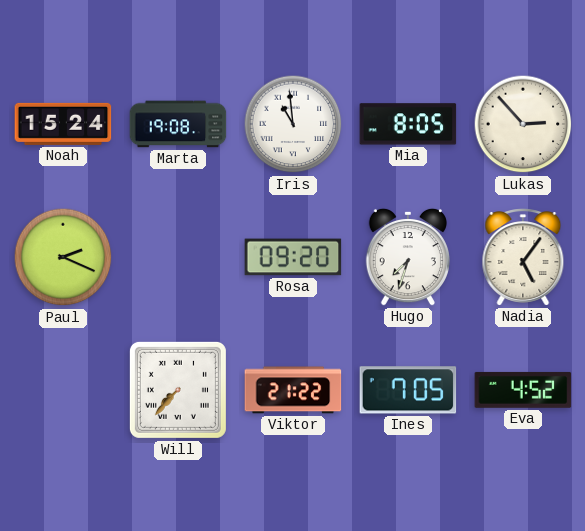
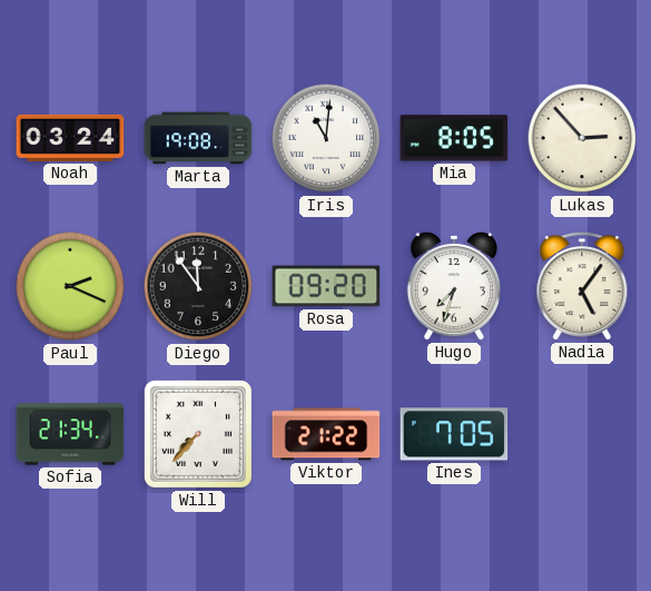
Noah: 15:24 -> 03:24
Iris: 10:59 -> 11:01
Diego: none -> 11:54
Sofia: none -> 21:34
Eva: 4:52 -> none
